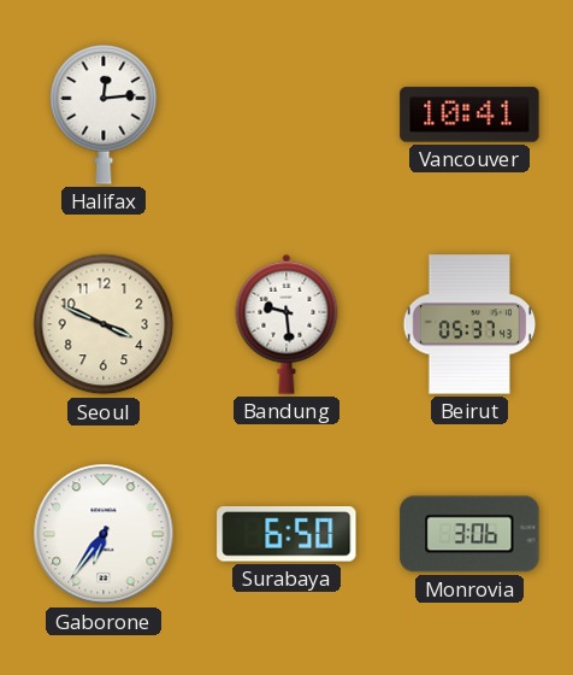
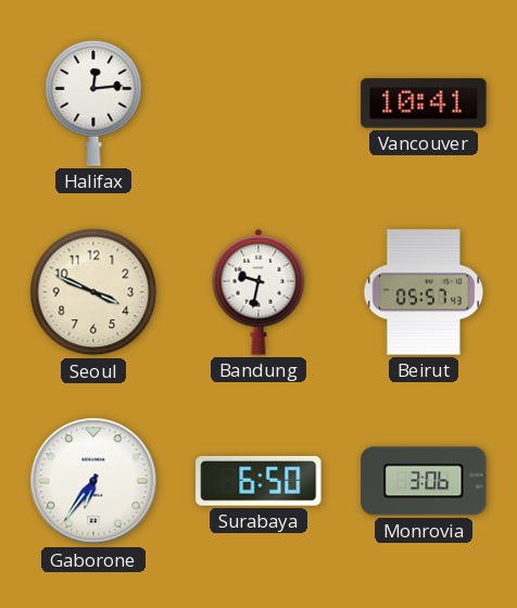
Bandung: 9:29 -> 9:32
Beirut: 05:37 -> 05:57
